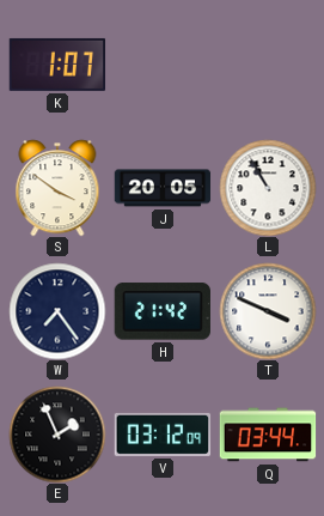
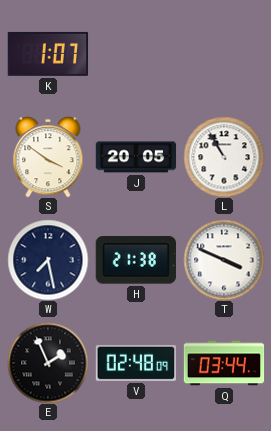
W: 7:24 -> 7:28
H: 21:42 -> 21:38
V: 03:12 -> 02:48
